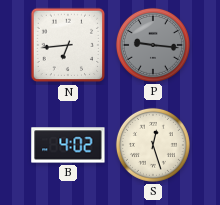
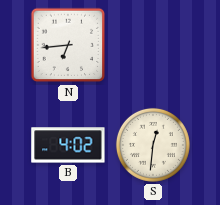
P: 9:16 -> none
S: 12:27 -> 12:31
